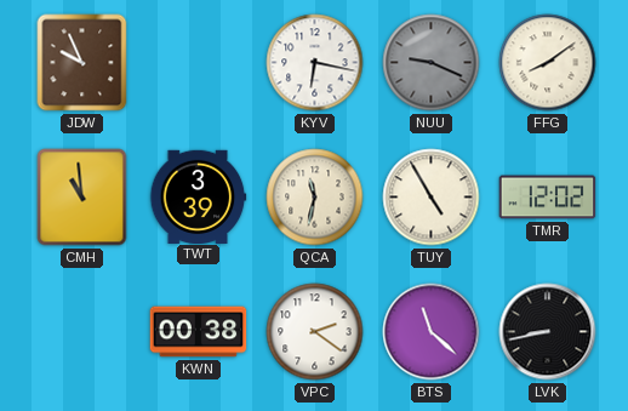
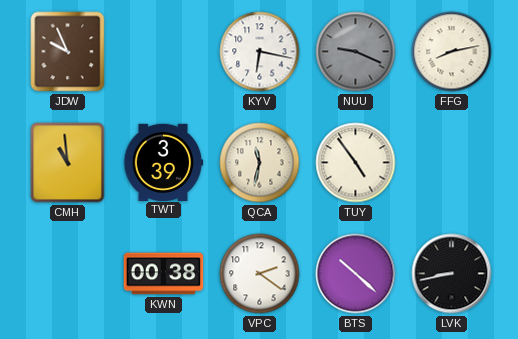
FFG: 8:09 -> 8:13
TUY: 4:55 -> 4:54
TMR: 12:02 -> none
BTS: 11:22 -> 10:22
